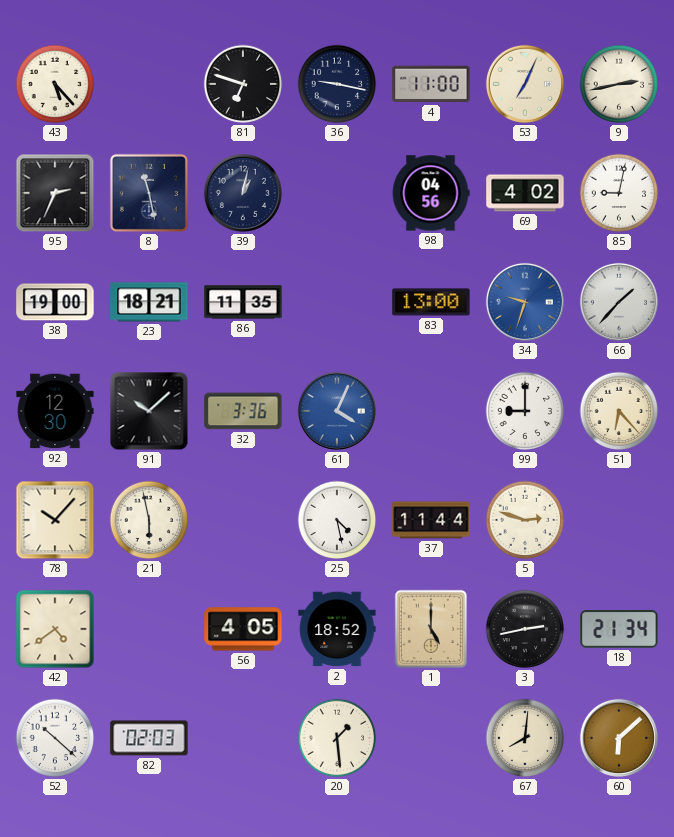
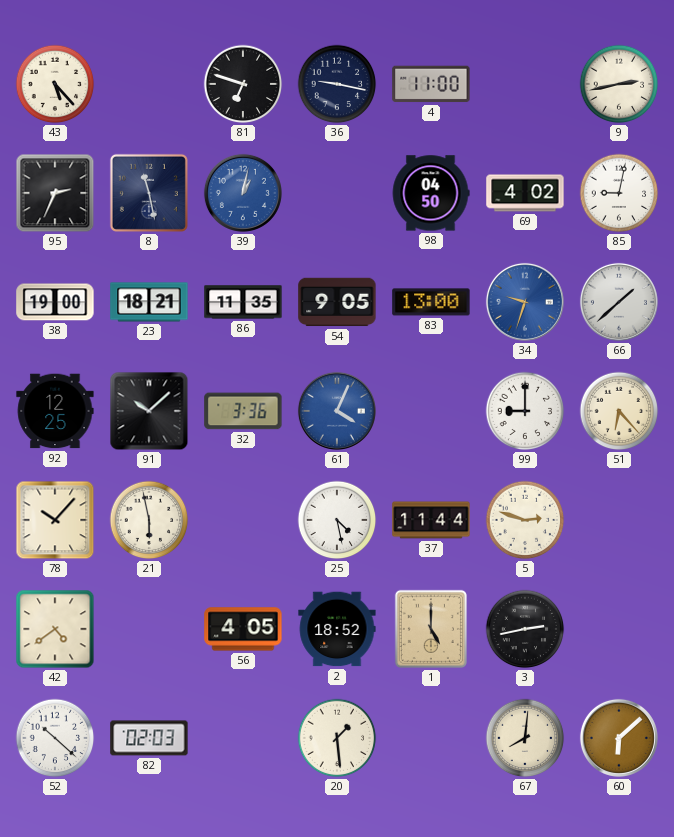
53: 7:04 -> none
39 dial: navy -> blue
98: 04:56 -> 04:50
54: none -> 9:05
66: 1:37 -> 1:38
92: 12:30 -> 12:25
18: 21:34 -> none
